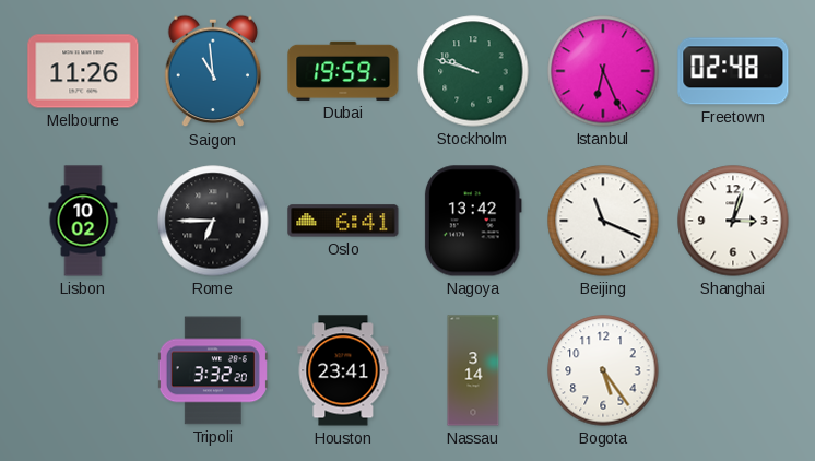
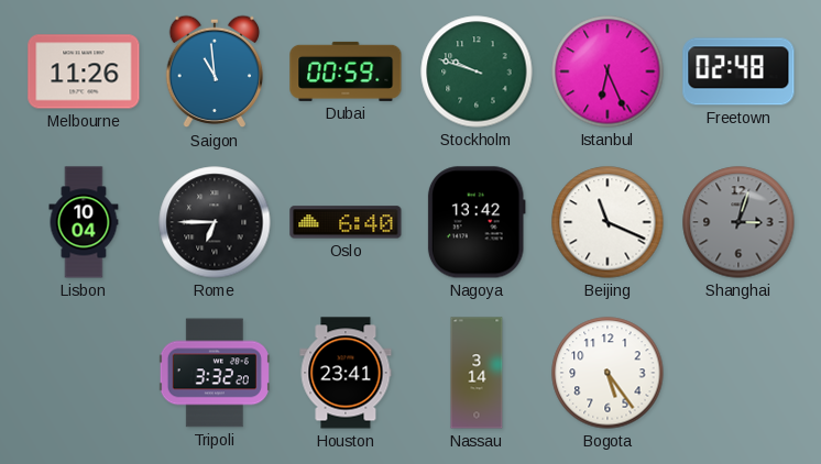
Dubai: 19:59 -> 00:59
Lisbon: 10:02 -> 10:04
Oslo: 6:41 -> 6:40
Shanghai dial: white -> grey
